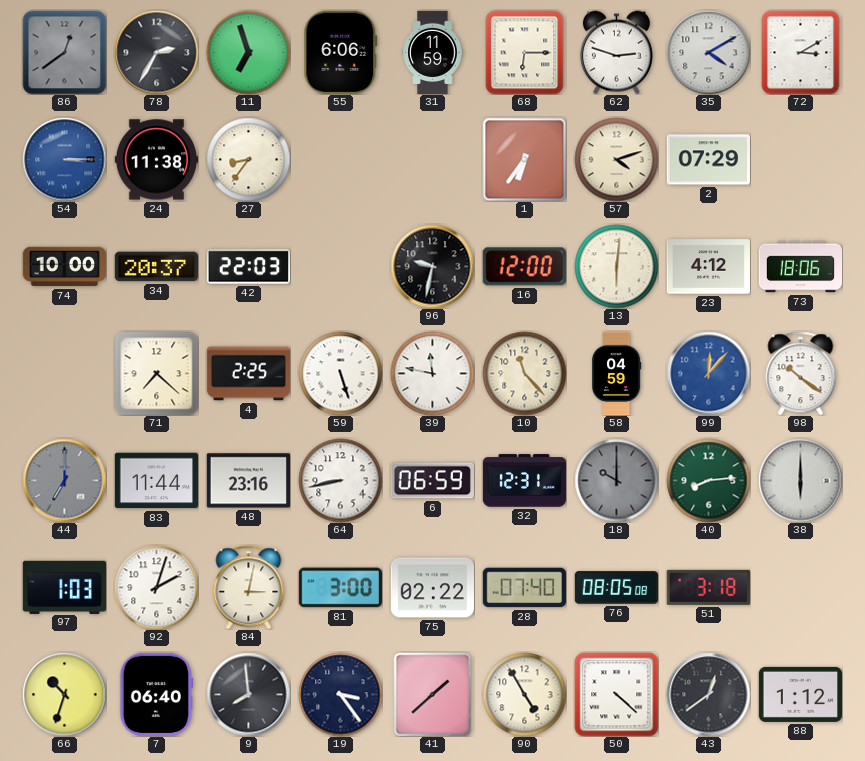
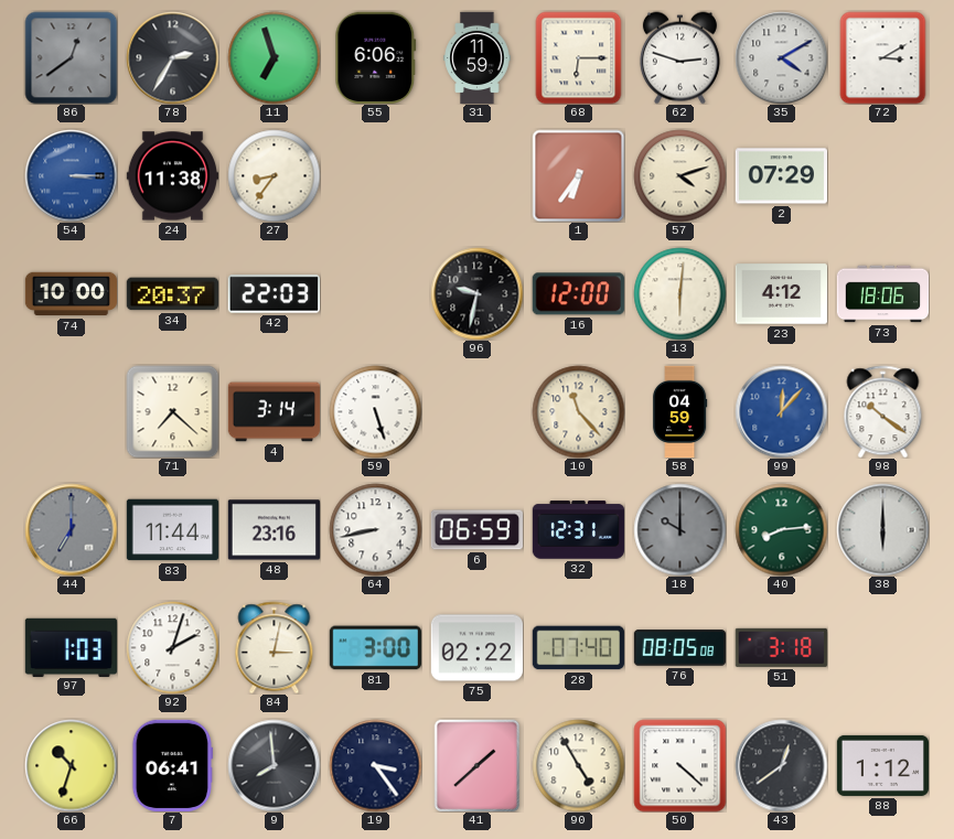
4: 2:25 -> 3:14
39: 11:47 -> none
7: 06:40 -> 06:41
